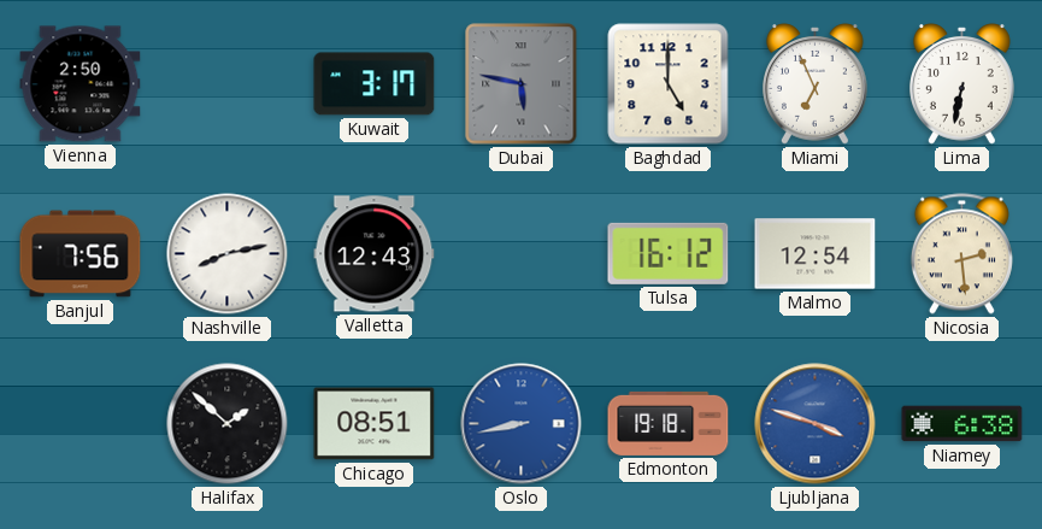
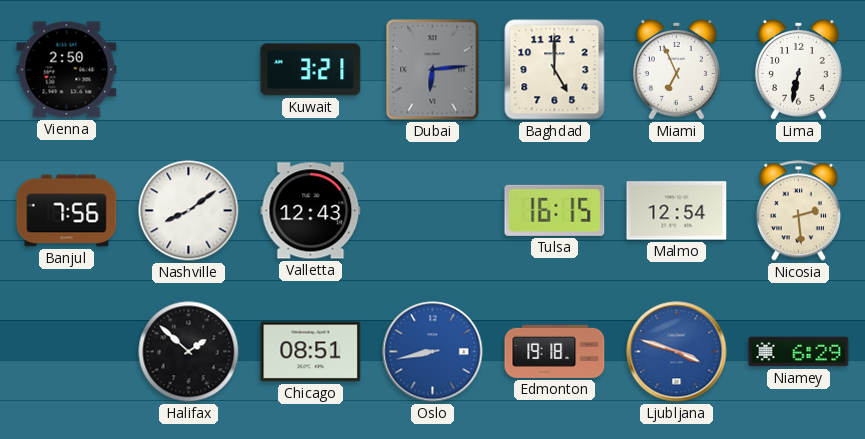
Kuwait: 3:17 -> 3:21
Dubai: 5:47 -> 6:14
Nashville: 8:13 -> 8:09
Tulsa: 16:12 -> 16:15
Niamey: 6:38 -> 6:29
